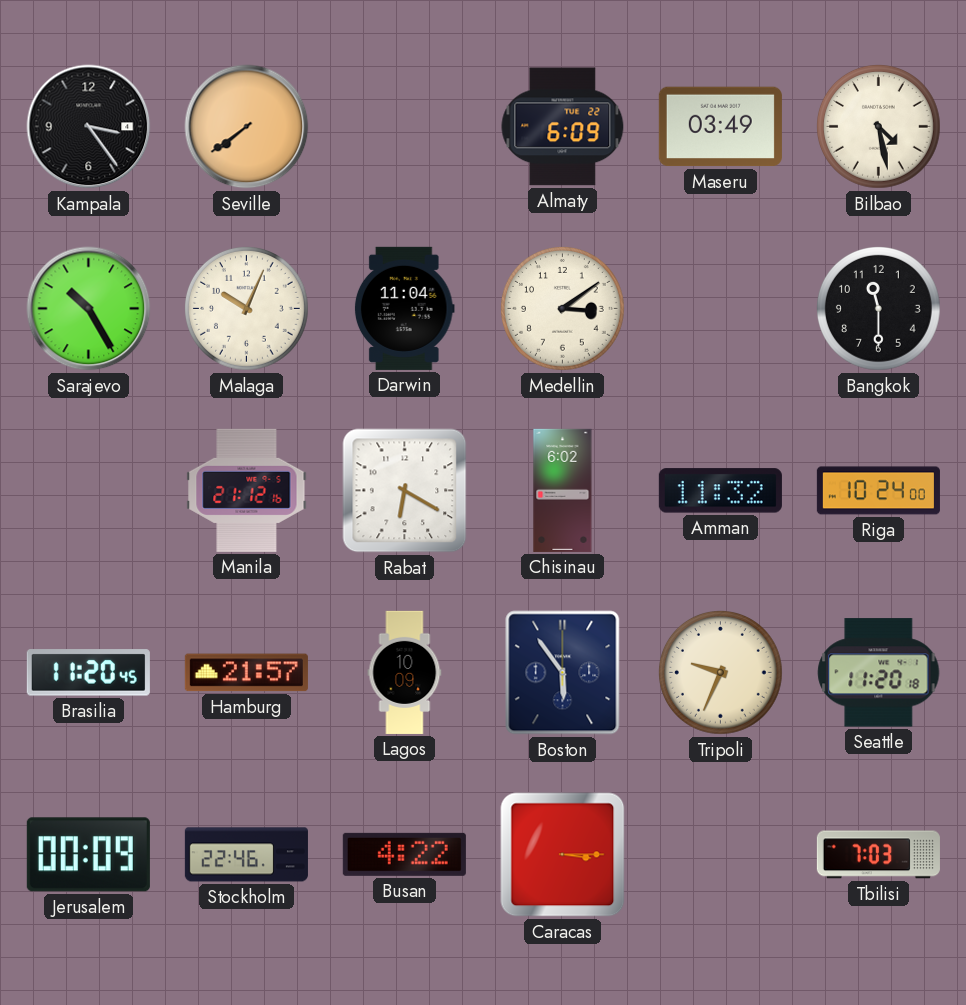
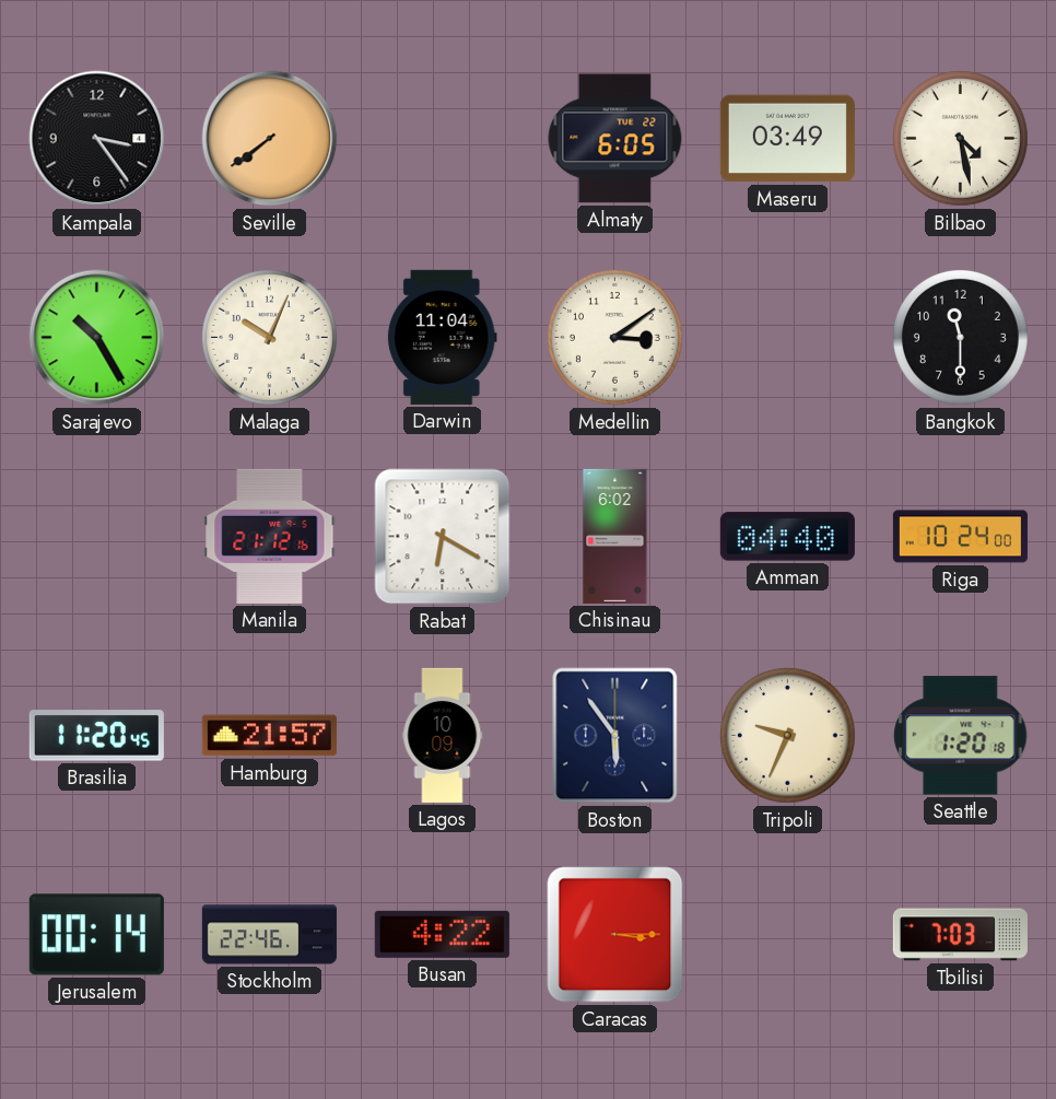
Almaty: 6:09 -> 6:05
Amman: 11:32 -> 04:40
Seattle: 11:20 -> 1:20
Jerusalem: 00:09 -> 00:14
